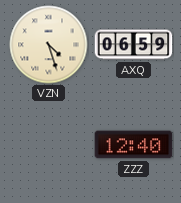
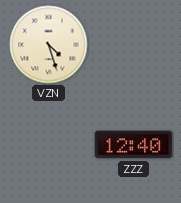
AXQ: 06:59 -> none
